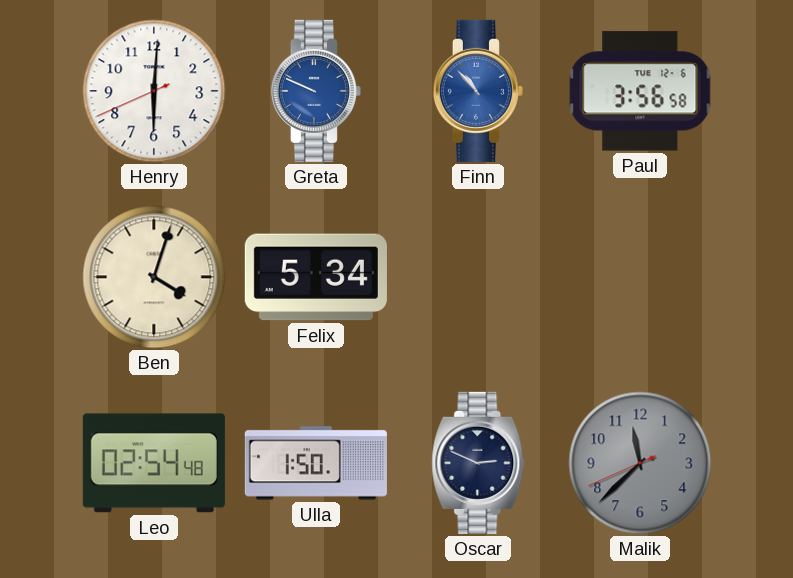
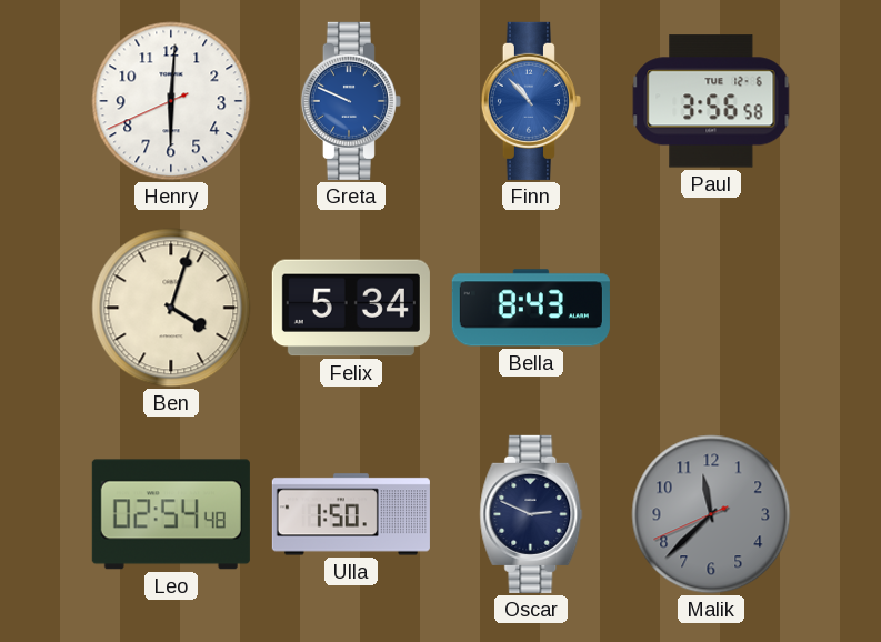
Bella: none -> 8:43
